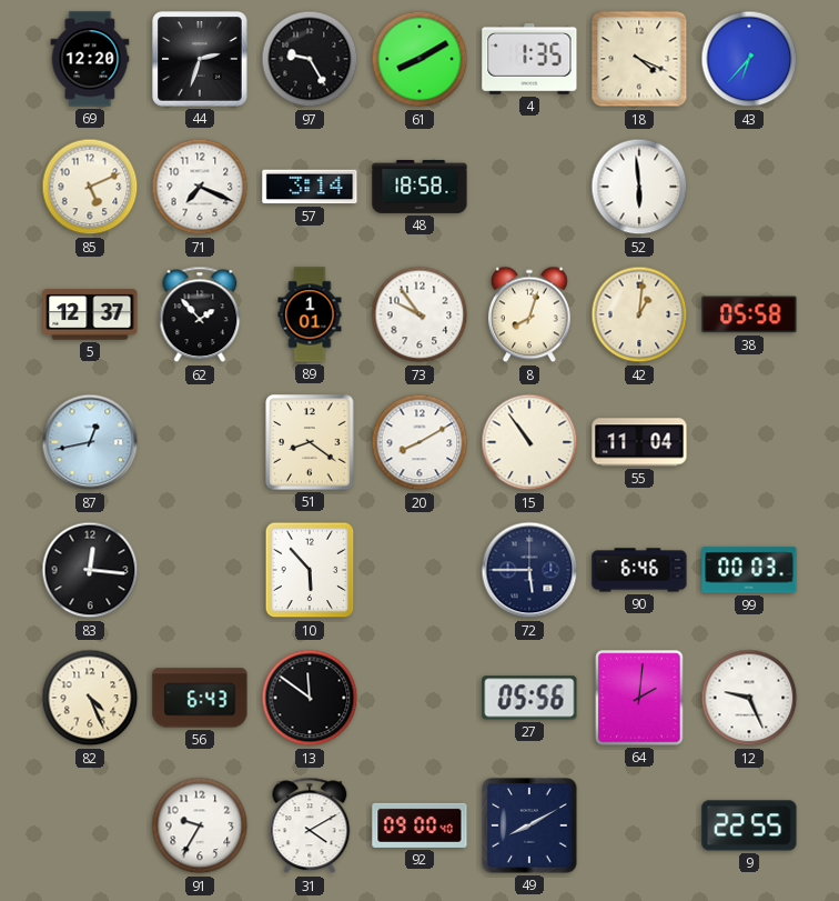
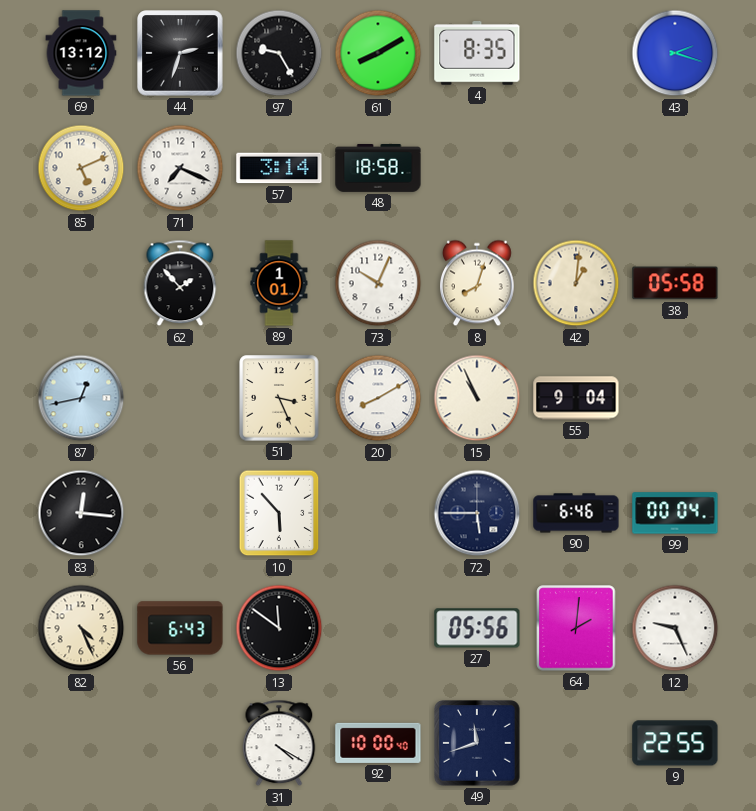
69: 12:20 -> 13:12
4: 1:35 -> 8:35
18: 4:19 -> none
43: 6:37 -> 2:18
52: 5:59 -> none
5: 12:37 -> none
73: 9:54 -> 10:04
51: 8:21 -> 3:26
15: 10:54 -> 10:56
55: 11:04 -> 9:04
99: 00:03 -> 00:04
91: 9:35 -> none
31: 4:10 -> 4:20
92: 09:00 -> 10:00
49: 8:10 -> 11:42
